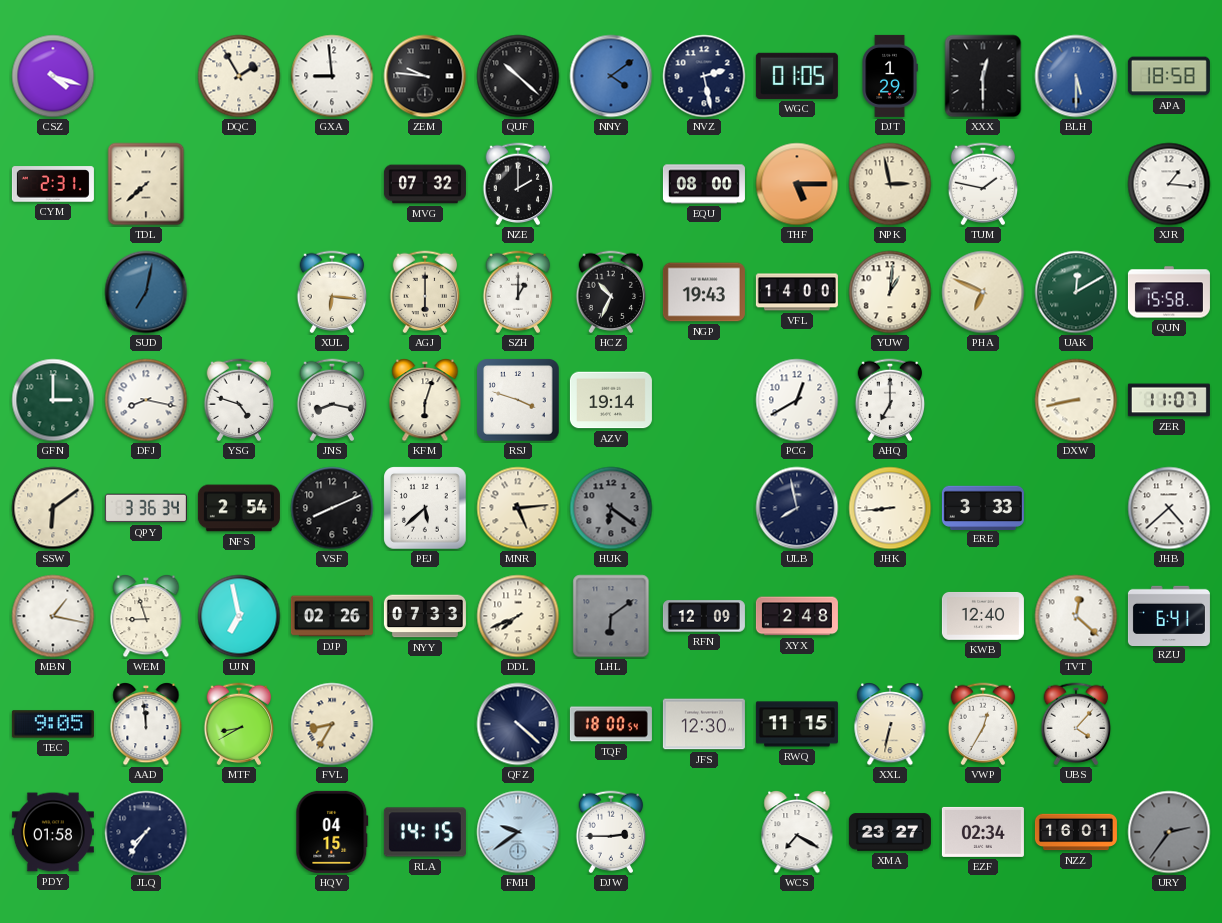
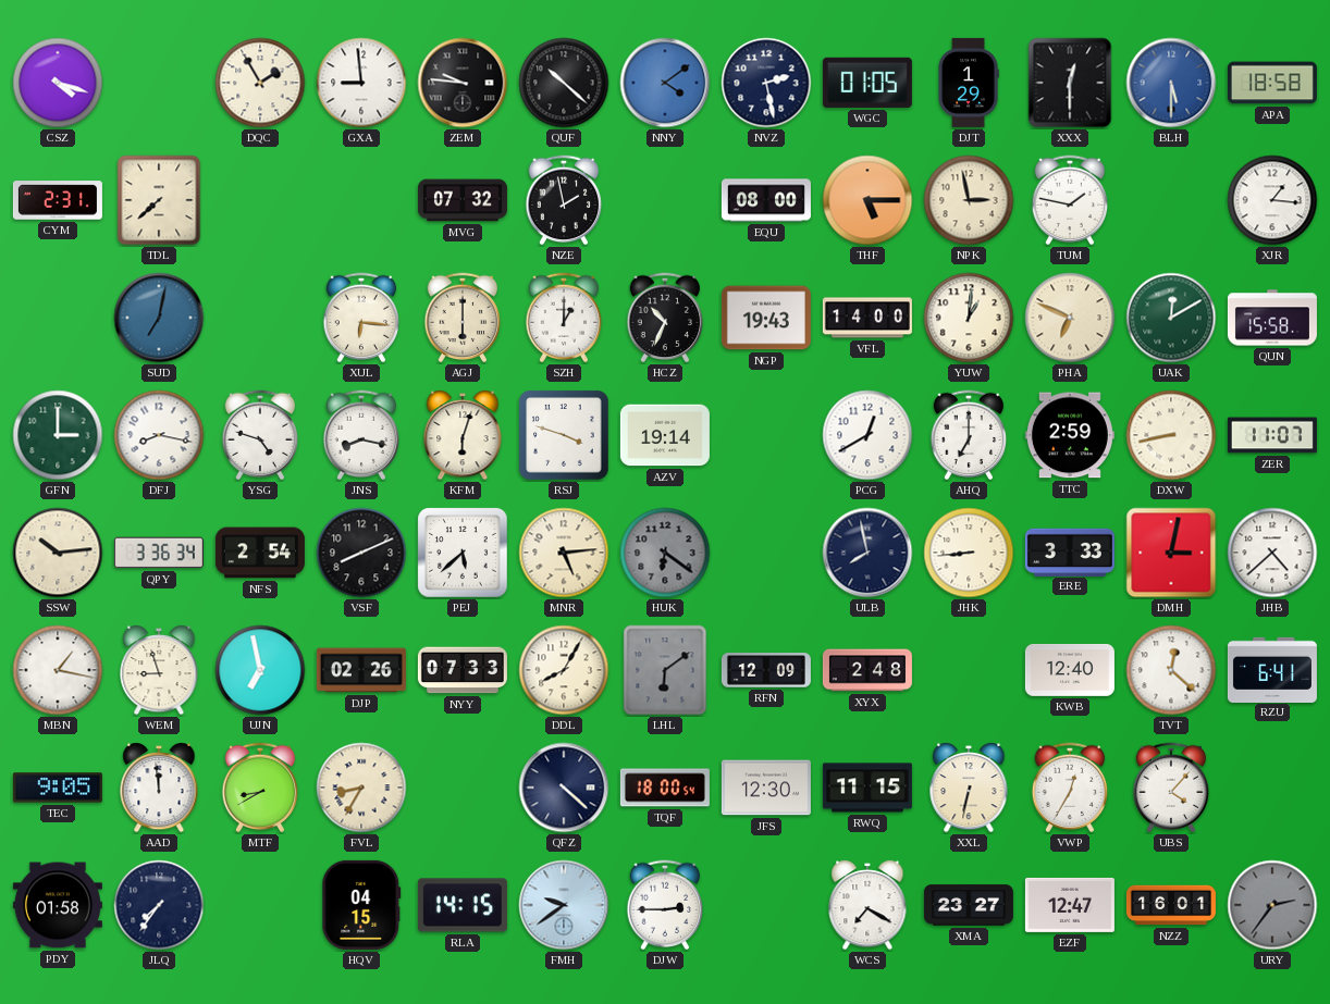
NZE: 2:00 -> 1:58
TTC: none -> 2:59
SSW: 6:09 -> 10:14
DMH: none -> 3:02
DDL: 7:41 -> 8:05
EZF: 02:34 -> 12:47
